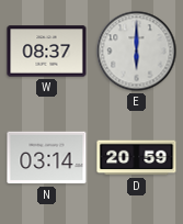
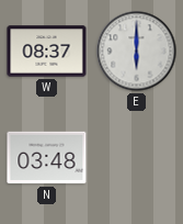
N: 03:14 -> 03:48
D: 20:59 -> none
